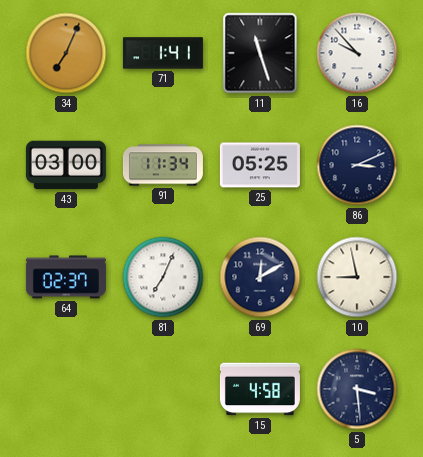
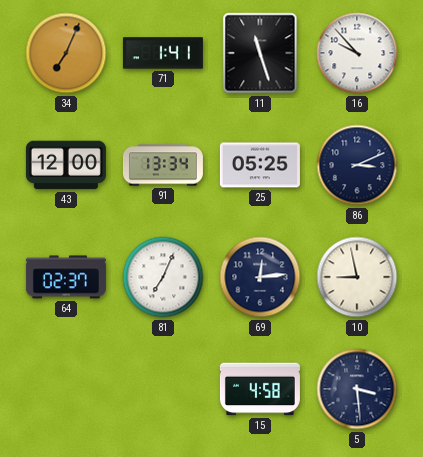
43: 03:00 -> 12:00
91: 11:34 -> 13:34
69: 12:10 -> 12:14
